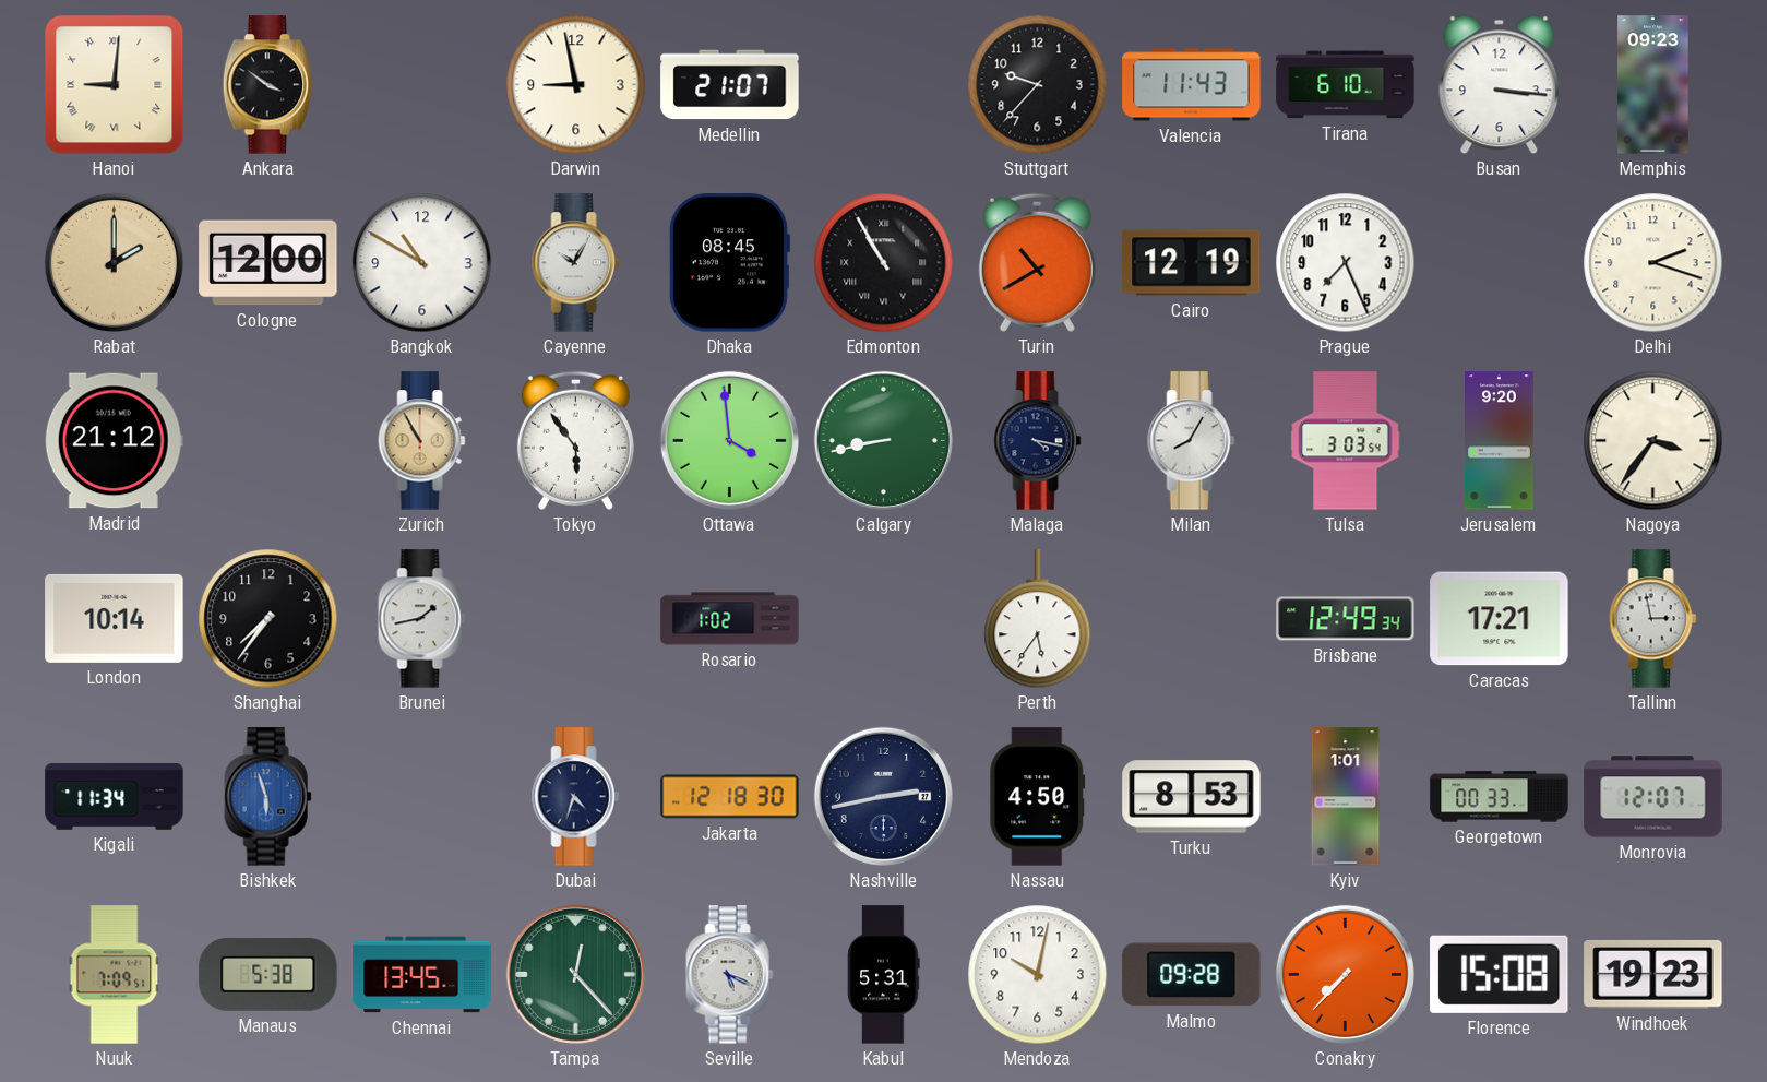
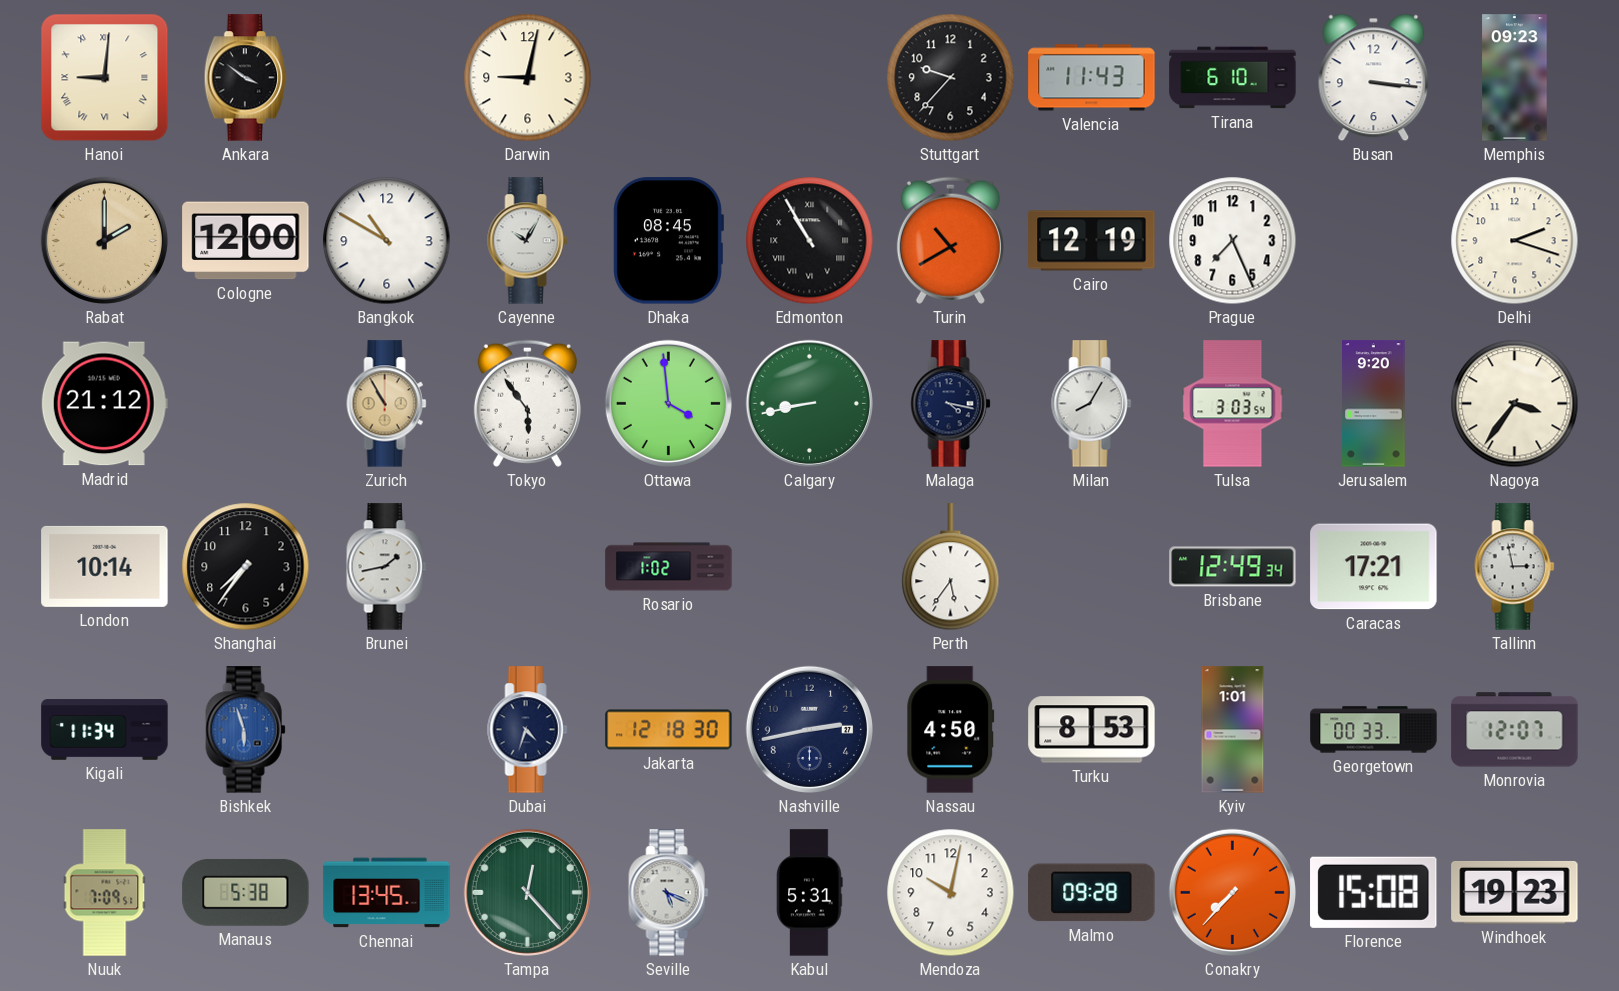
Darwin: 8:58 -> 9:02
Medellin: 21:07 -> none
